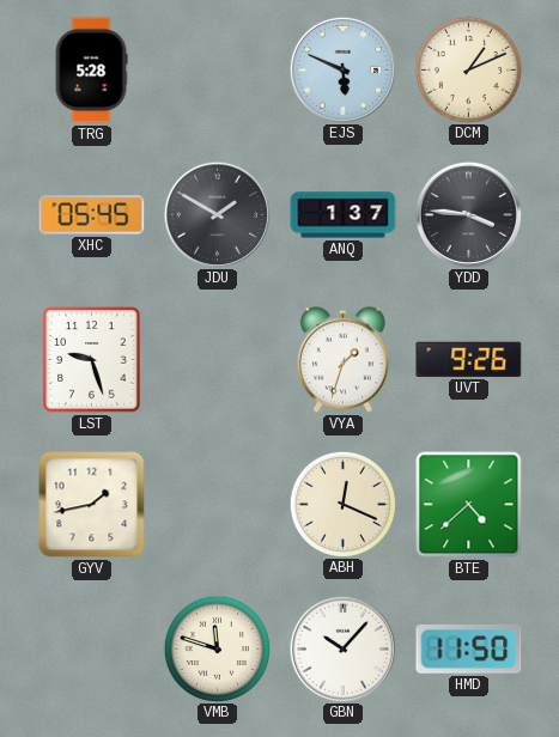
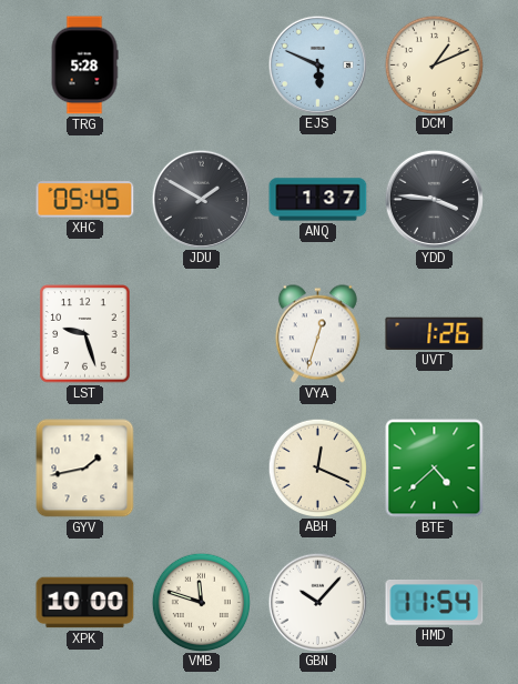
VYA: 1:33 -> 12:33
UVT: 9:26 -> 1:26
XPK: none -> 10:00
HMD: 11:50 -> 11:54
